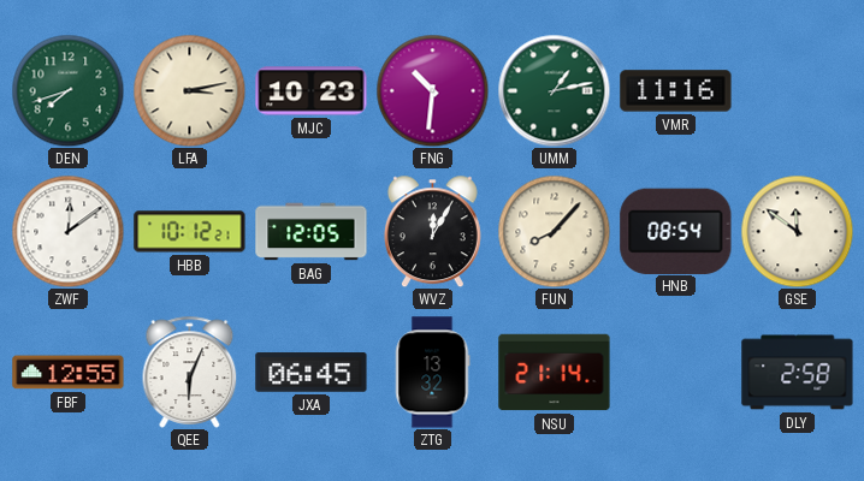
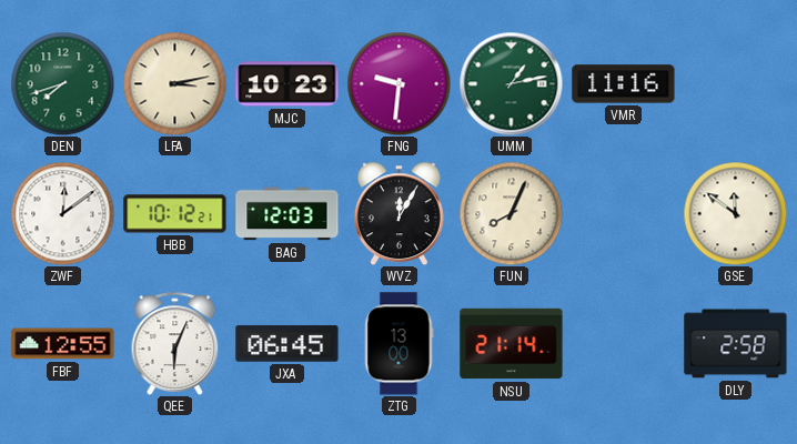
FNG: 10:31 -> 9:31
BAG: 12:05 -> 12:03
FUN: 8:07 -> 8:04
HNB: 08:54 -> none
ZTG: 13:32 -> 13:00
